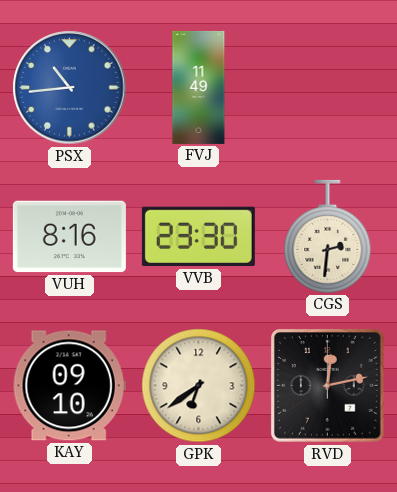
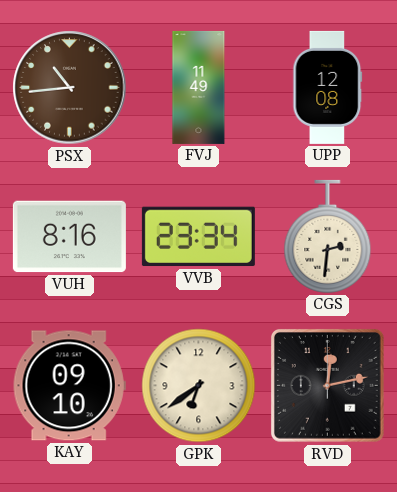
PSX dial: blue -> brown
UPP: none -> 12:08
VVB: 23:30 -> 23:34
